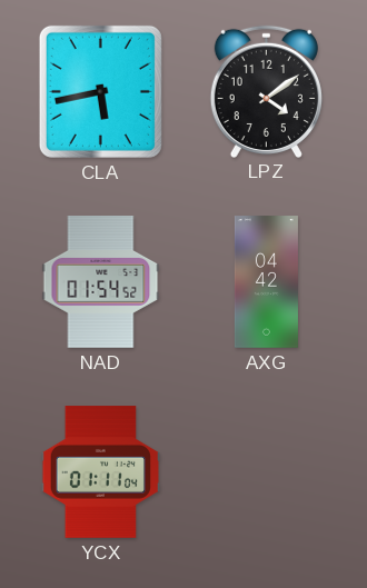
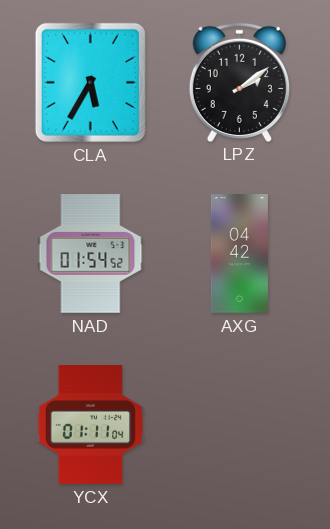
CLA: 5:43 -> 5:35
LPZ: 4:09 -> 2:09
